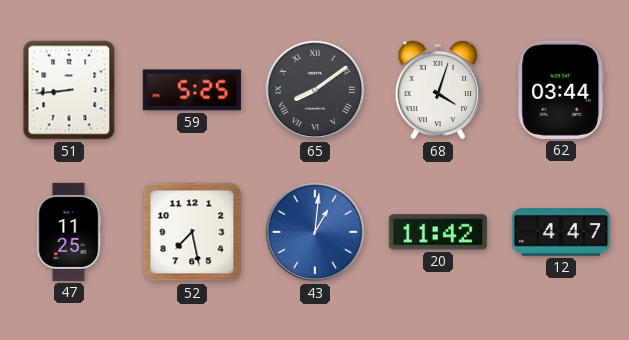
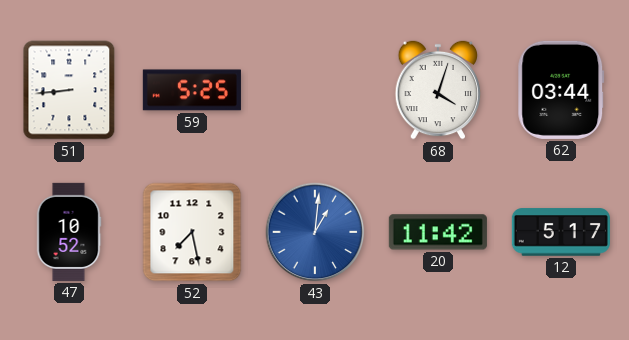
65: 8:09 -> none
47: 11:25 -> 10:52
12: 4:47 -> 5:17
